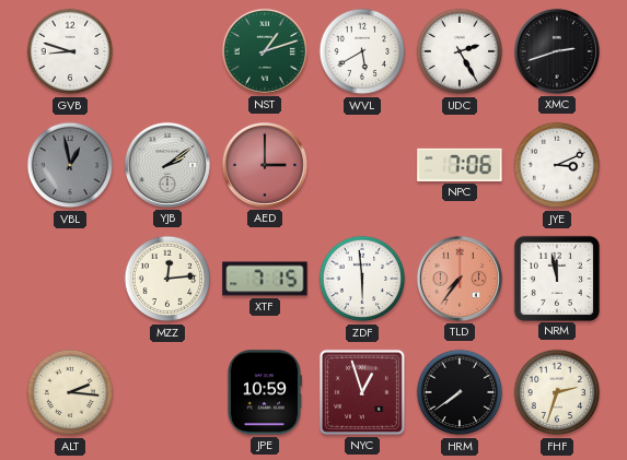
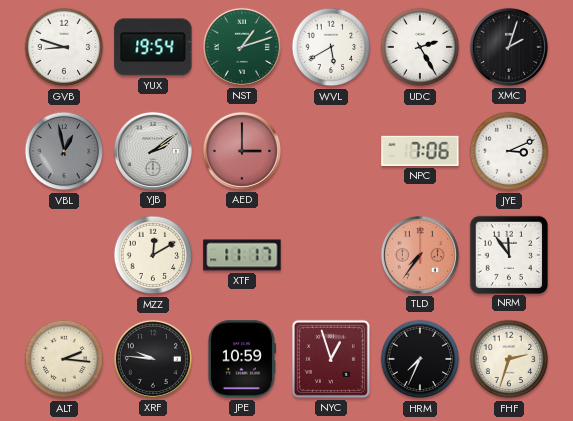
YUX: none -> 19:54
XMC: 2:42 -> 2:03
MZZ: 12:14 -> 12:10
XTF: 7:15 -> 11:17
ZDF: 5:59 -> none
NRM: 11:58 -> 11:54
XRF: none -> 9:46
HRM: 7:39 -> 7:34
